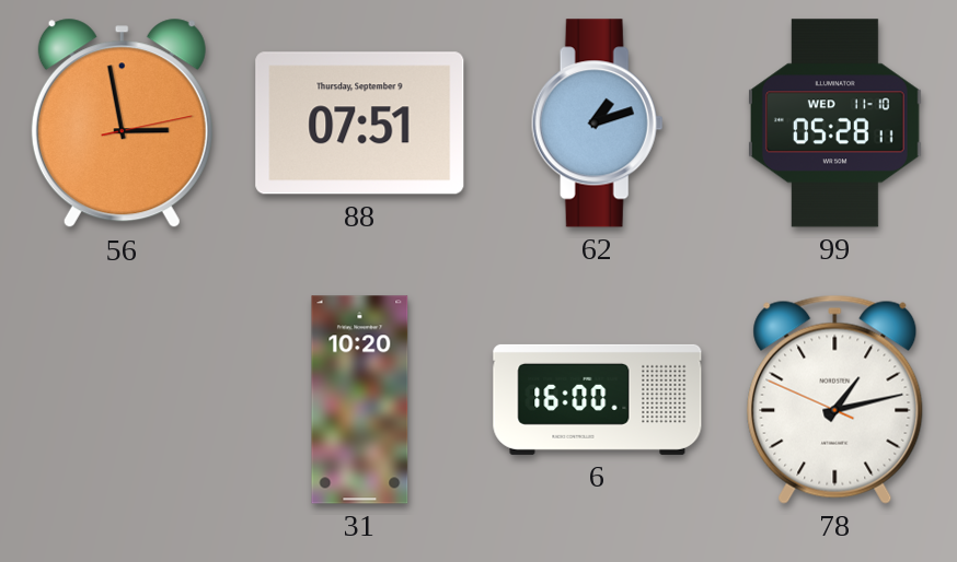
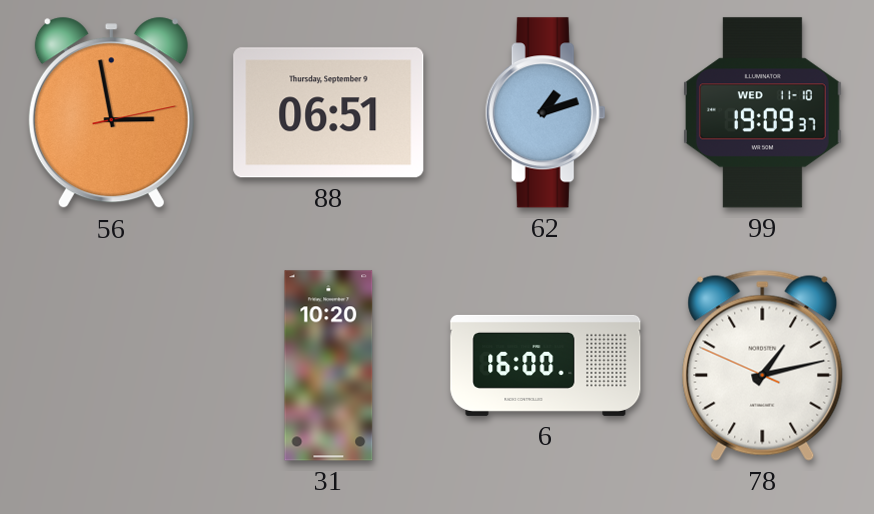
88: 07:51 -> 06:51
99: 05:28 -> 19:09
